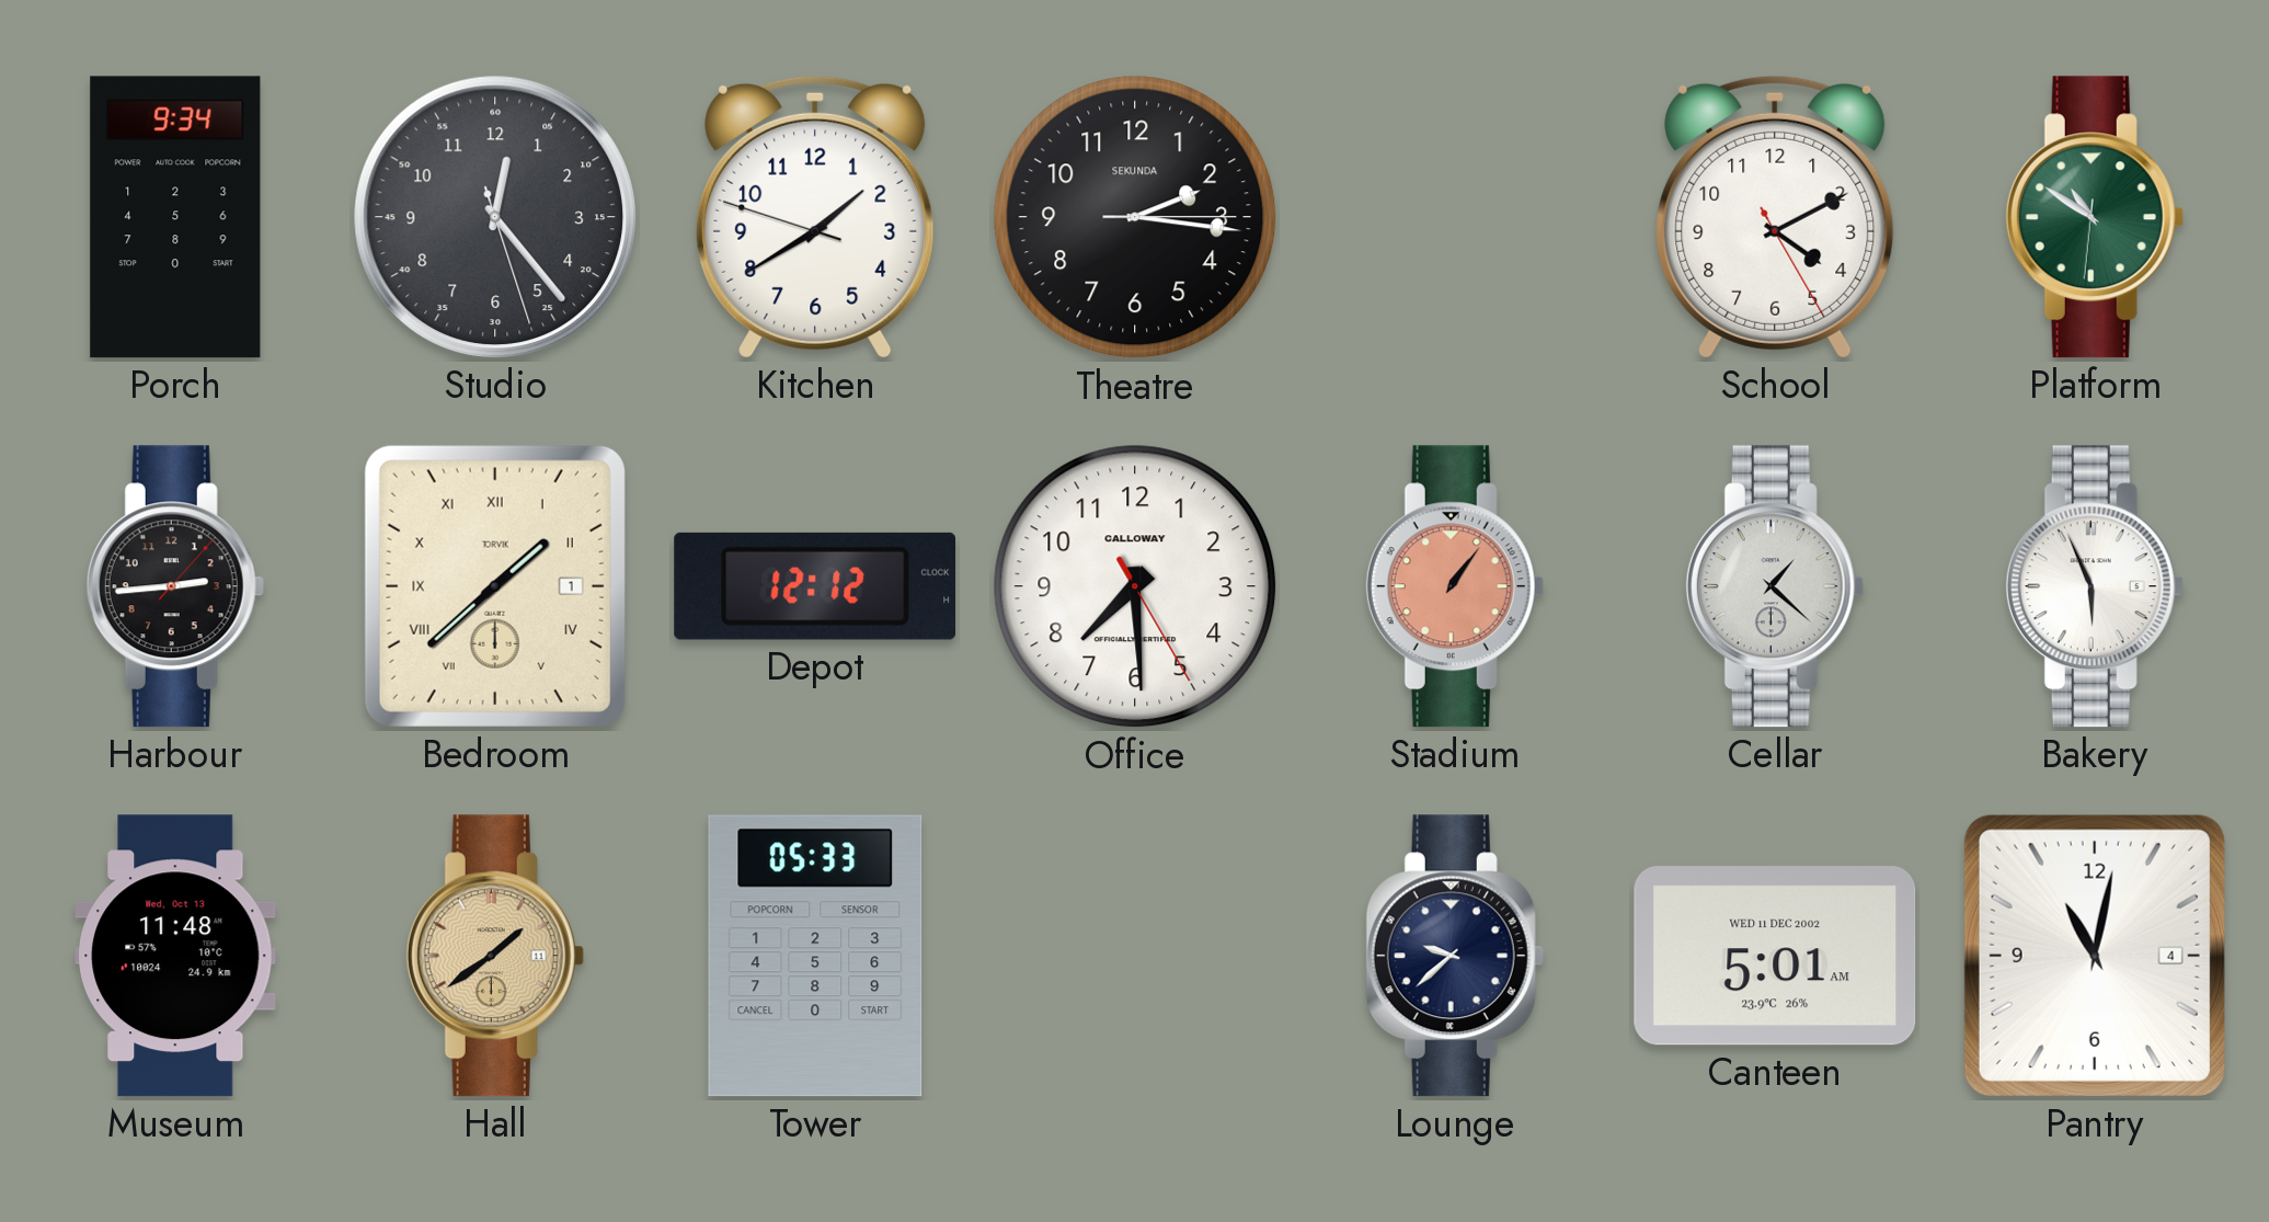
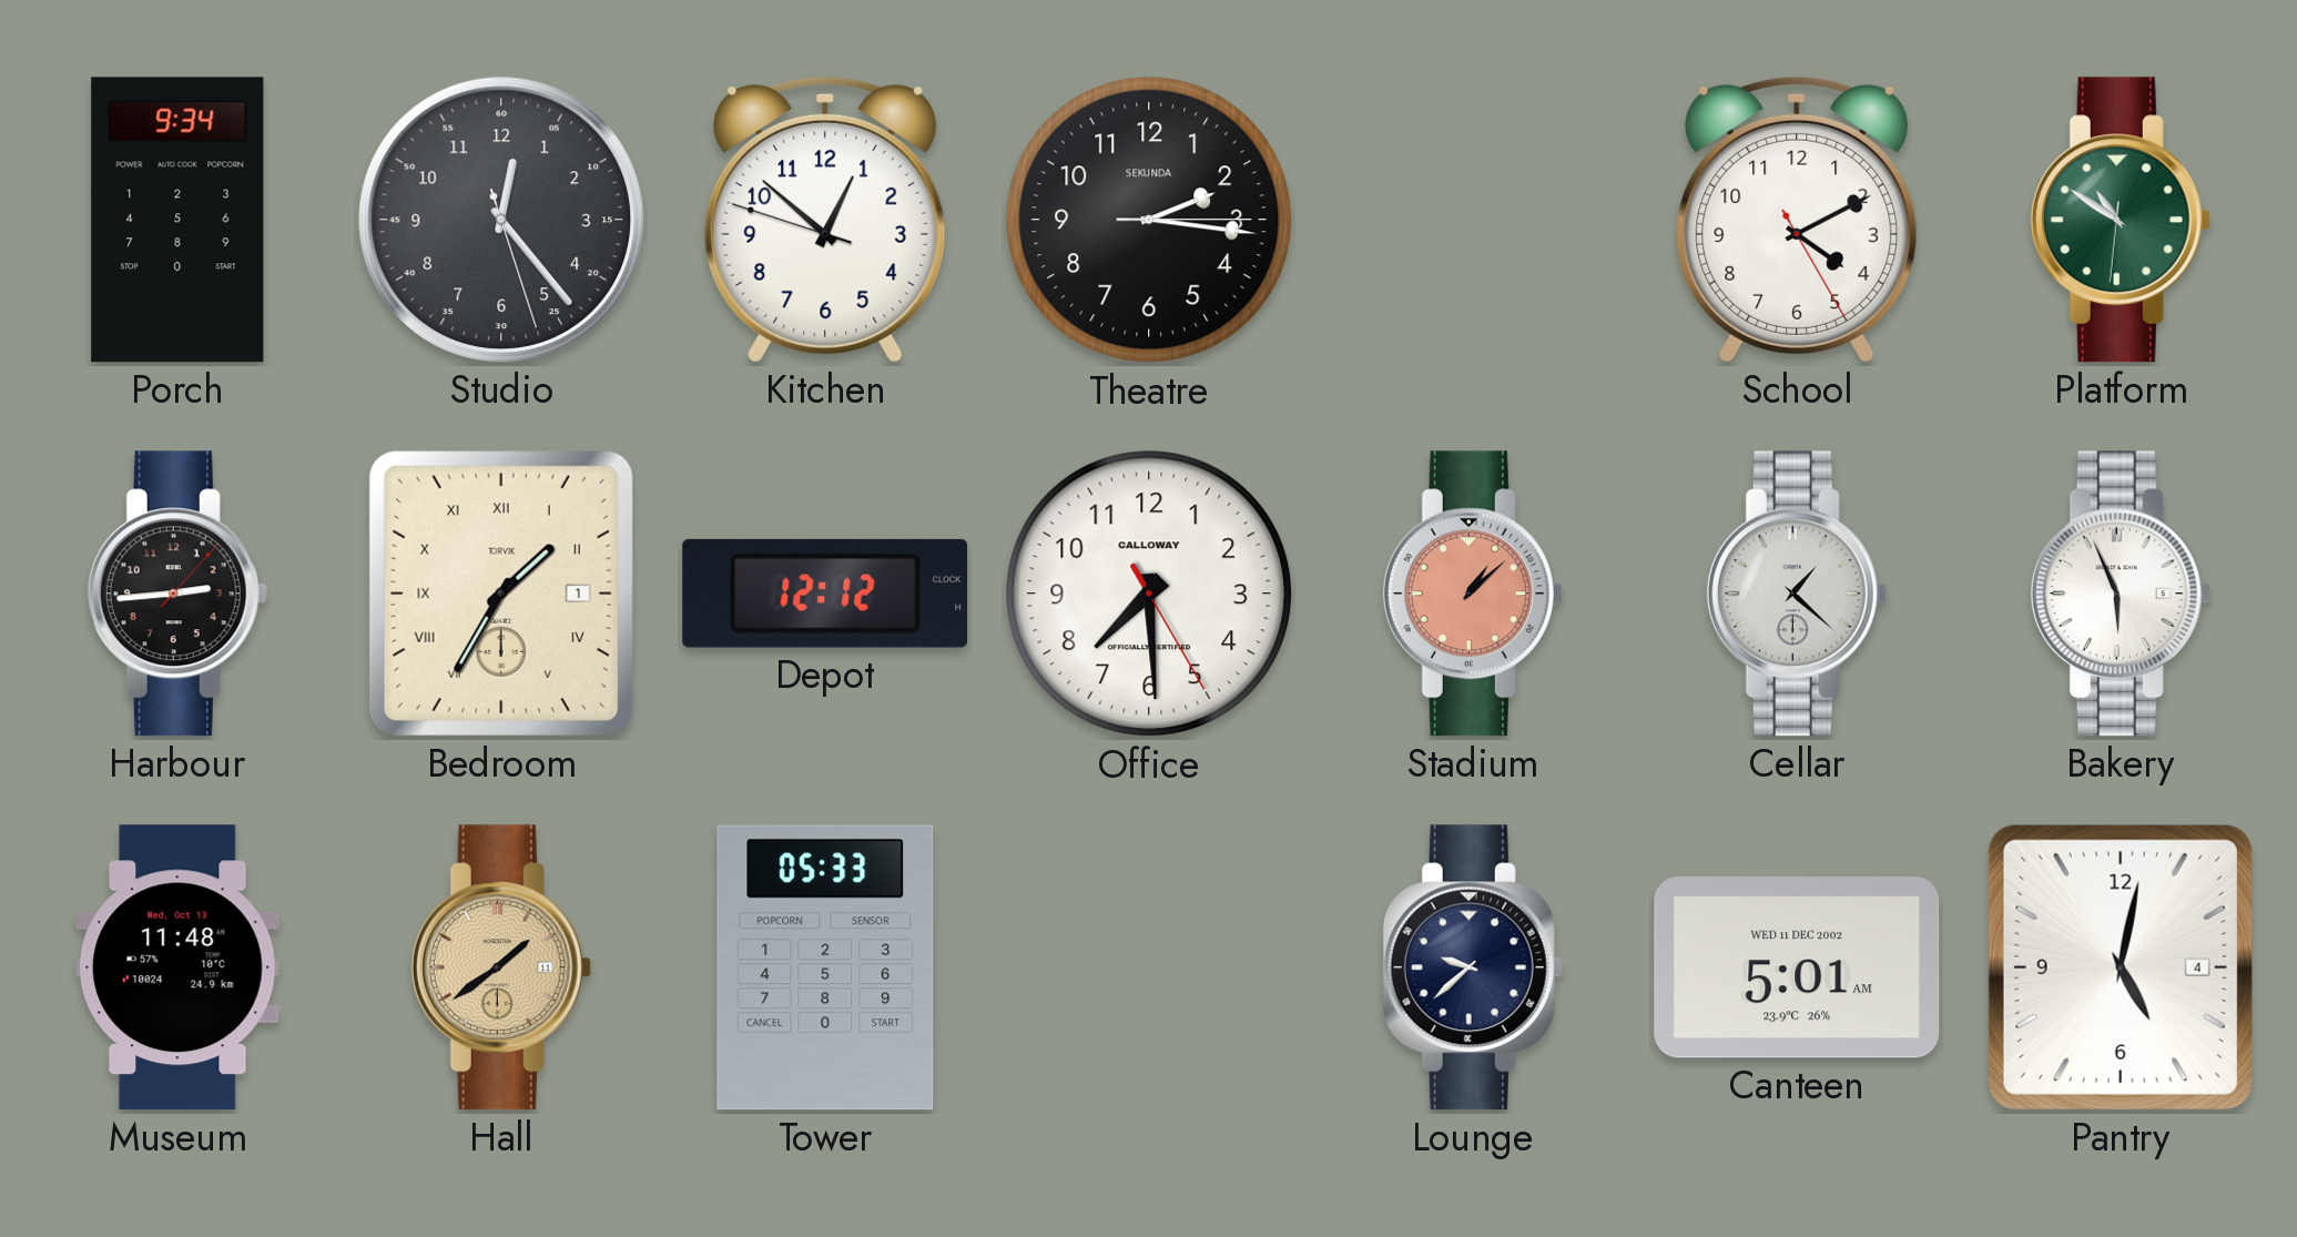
Kitchen: 1:39 -> 12:51
Bedroom: 1:38 -> 1:35
Stadium: 1:06 -> 1:08
Pantry: 11:02 -> 5:02
